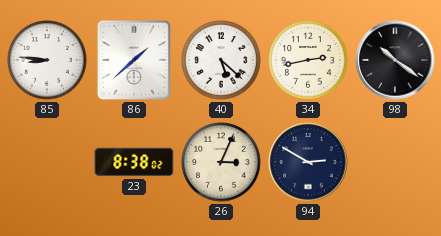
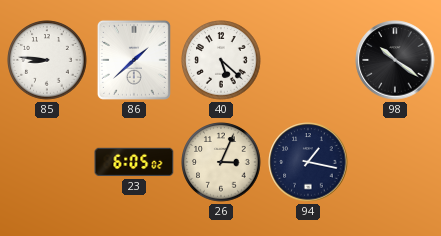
34: 2:43 -> none
23: 8:38 -> 6:05
94: 2:50 -> 1:17
